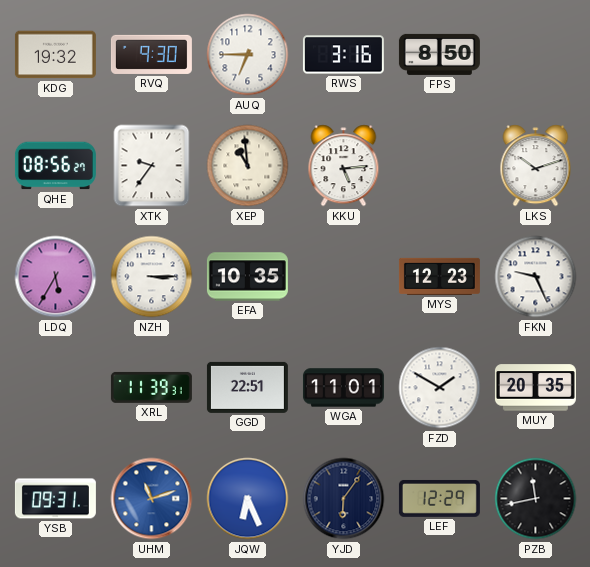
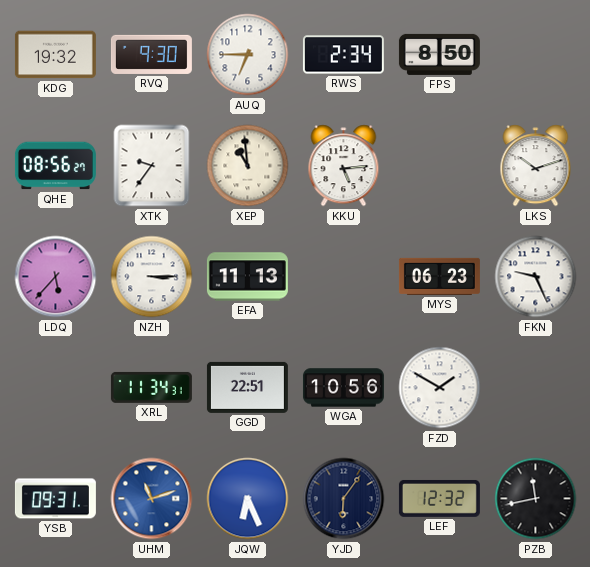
RWS: 3:16 -> 2:34
LDQ: 5:35 -> 5:37
EFA: 10:35 -> 11:13
MYS: 12:23 -> 06:23
XRL: 11:39 -> 11:34
WGA: 11:01 -> 10:56
MUY: 20:35 -> none
LEF: 12:29 -> 12:32
